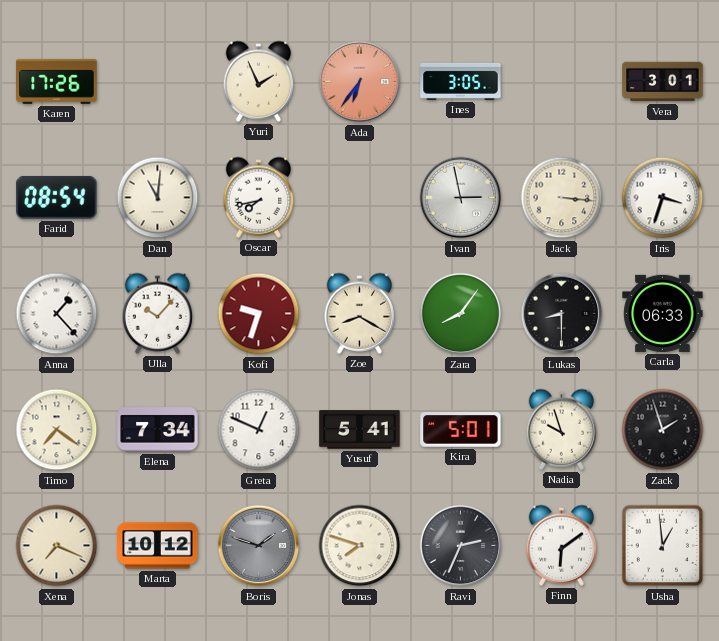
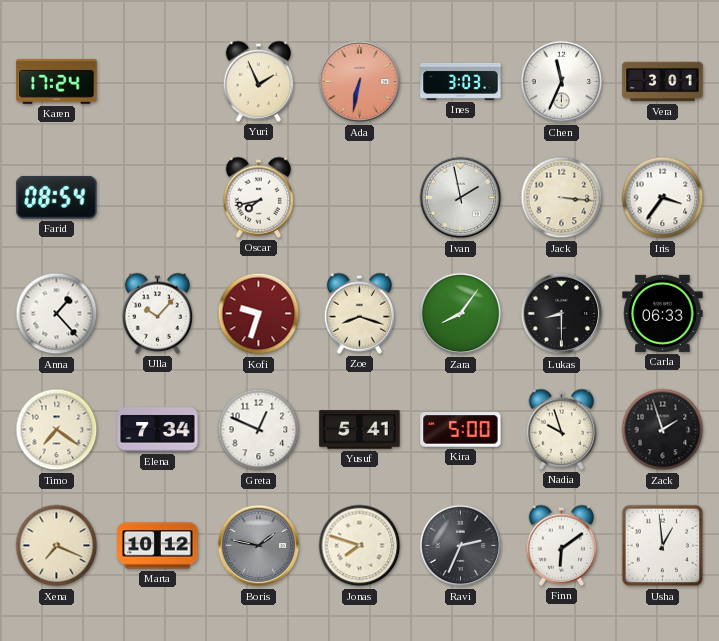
Karen: 17:26 -> 17:24
Ada: 6:36 -> 6:32
Ines: 3:05 -> 3:03
Chen: none -> 11:34
Dan: 11:01 -> none
Ivan: 2:58 -> 1:58
Iris: 3:33 -> 3:36
Zoe: 8:20 -> 8:18
Kira: 5:01 -> 5:00
Boris: 1:48 -> 1:47
